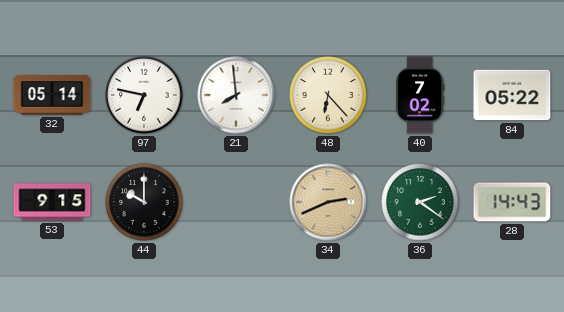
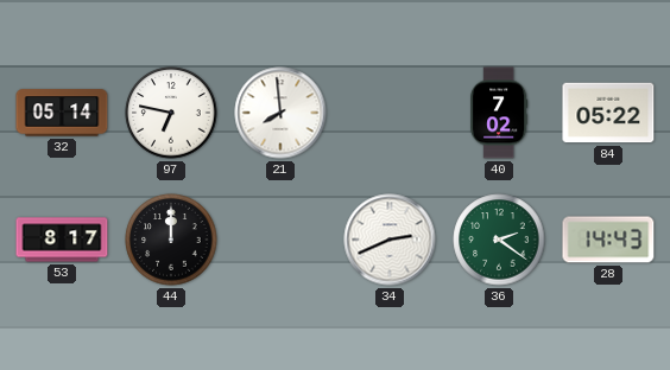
48: 6:23 -> none
53: 9:15 -> 8:17
44: 10:00 -> 12:00
34 dial: champagne -> white
